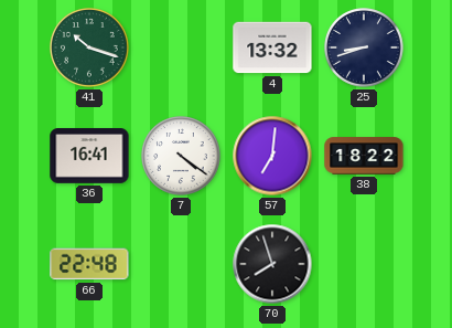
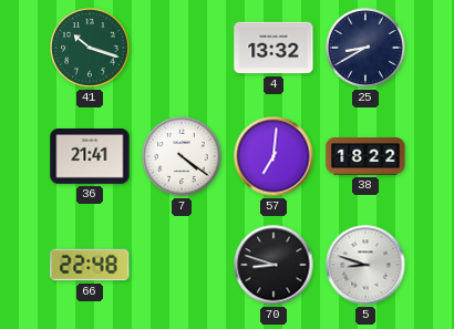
25: 8:42 -> 8:40
36: 16:41 -> 21:41
70: 7:57 -> 8:48
5: none -> 8:48
